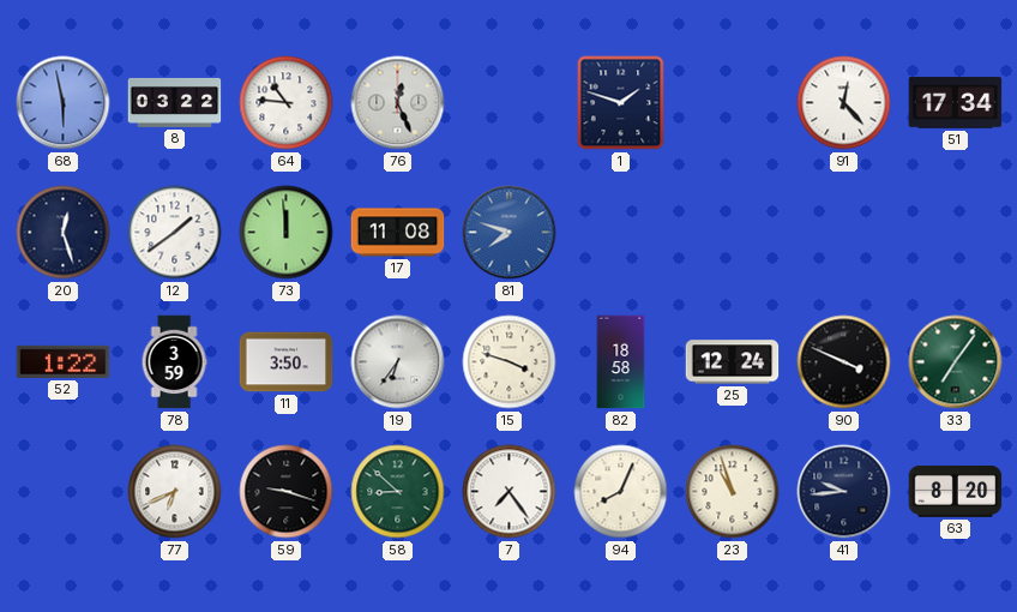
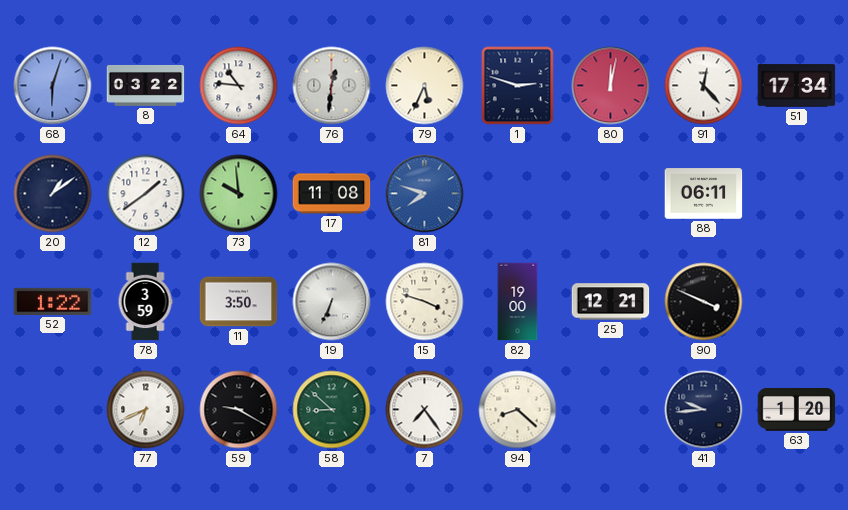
68: 5:58 -> 6:03
76: 12:26 -> 12:31
79: none -> 5:34
1: 1:48 -> 2:48
80: none -> 12:02
20: 12:27 -> 1:09
73: 11:59 -> 9:59
88: none -> 06:11
19: 6:36 -> 6:34
82: 18:58 -> 19:00
25: 12:24 -> 12:21
33: 7:06 -> none
59: 9:18 -> 9:20
94: 8:04 -> 8:22
23: 10:57 -> none
63: 8:20 -> 1:20
